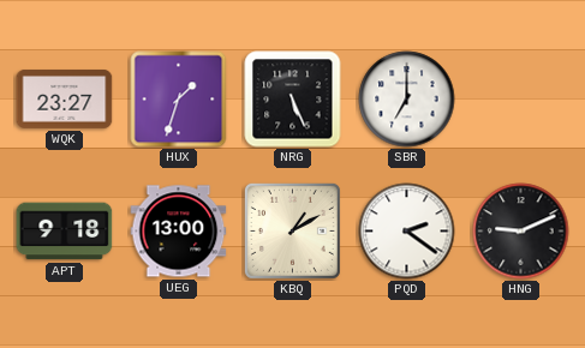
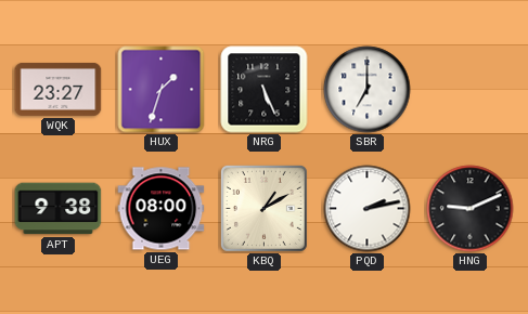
APT: 9:18 -> 9:38
UEG: 13:00 -> 08:00
PQD: 2:21 -> 2:13
